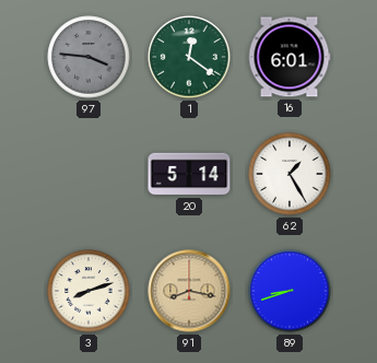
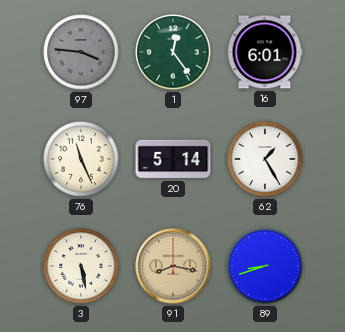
1: 12:21 -> 12:24
76: none -> 11:26
3: 8:12 -> 5:28
